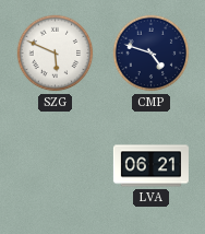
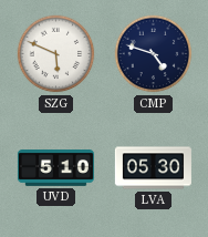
UVD: none -> 5:10
LVA: 06:21 -> 05:30
